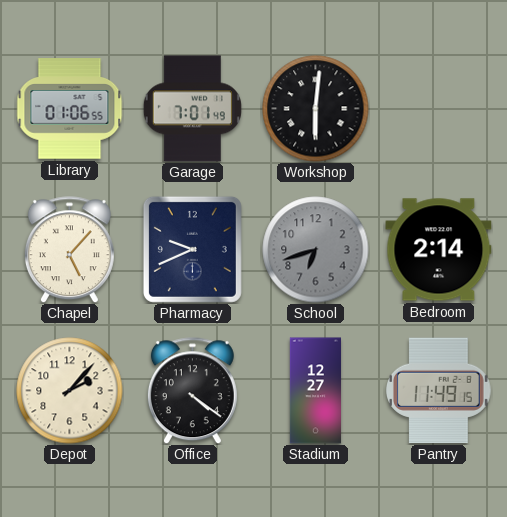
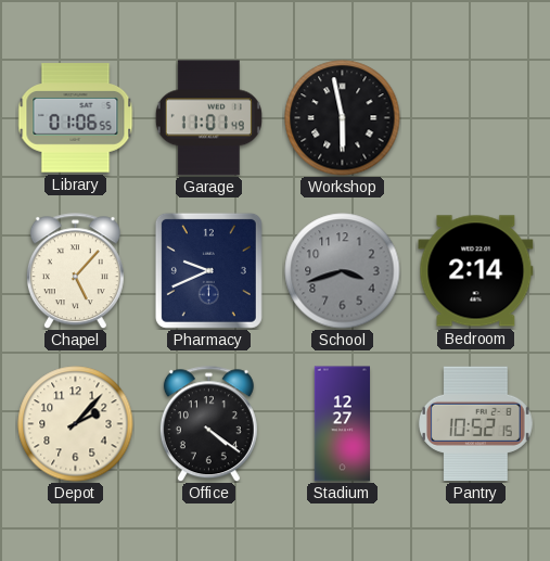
Garage: 7:01 -> 11:01
Workshop: 6:01 -> 5:58
School: 6:42 -> 3:42
Pantry: 11:49 -> 10:52
